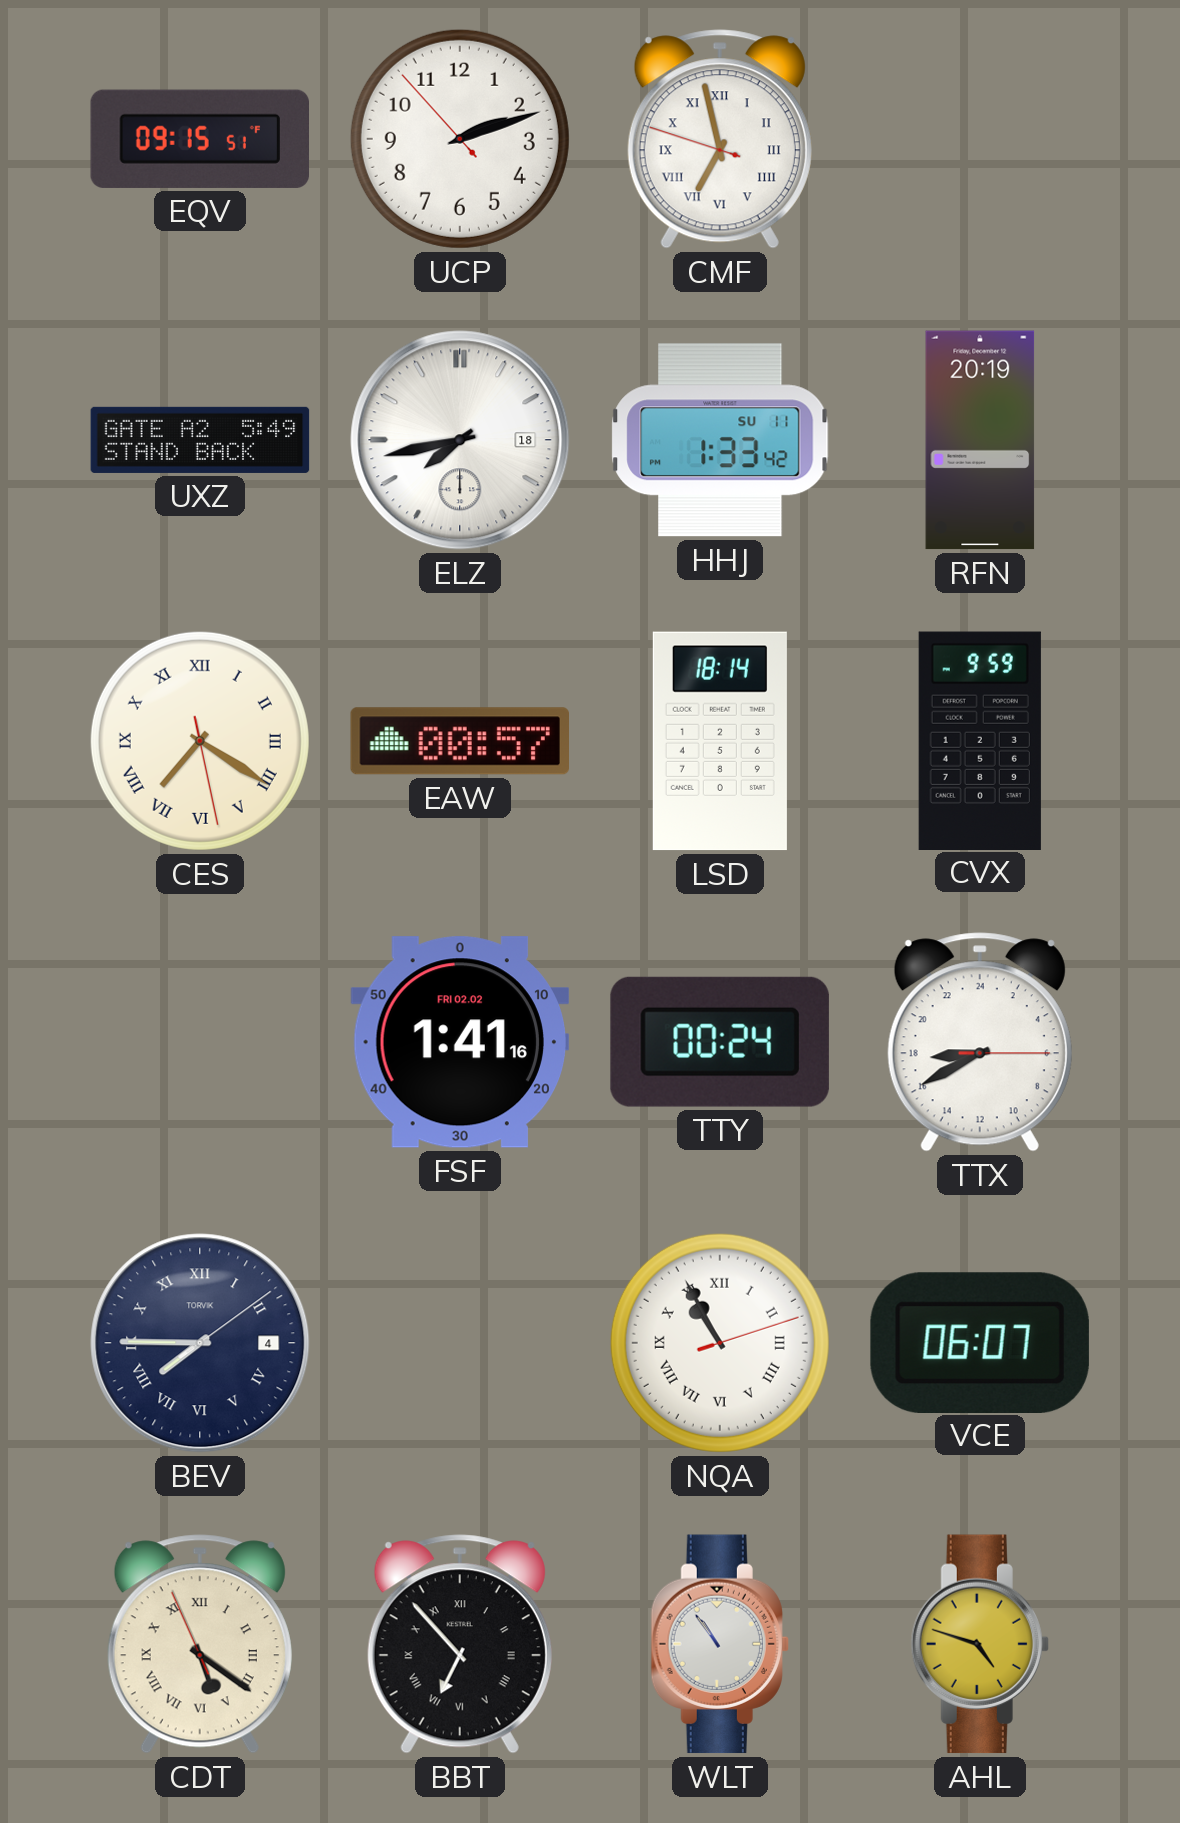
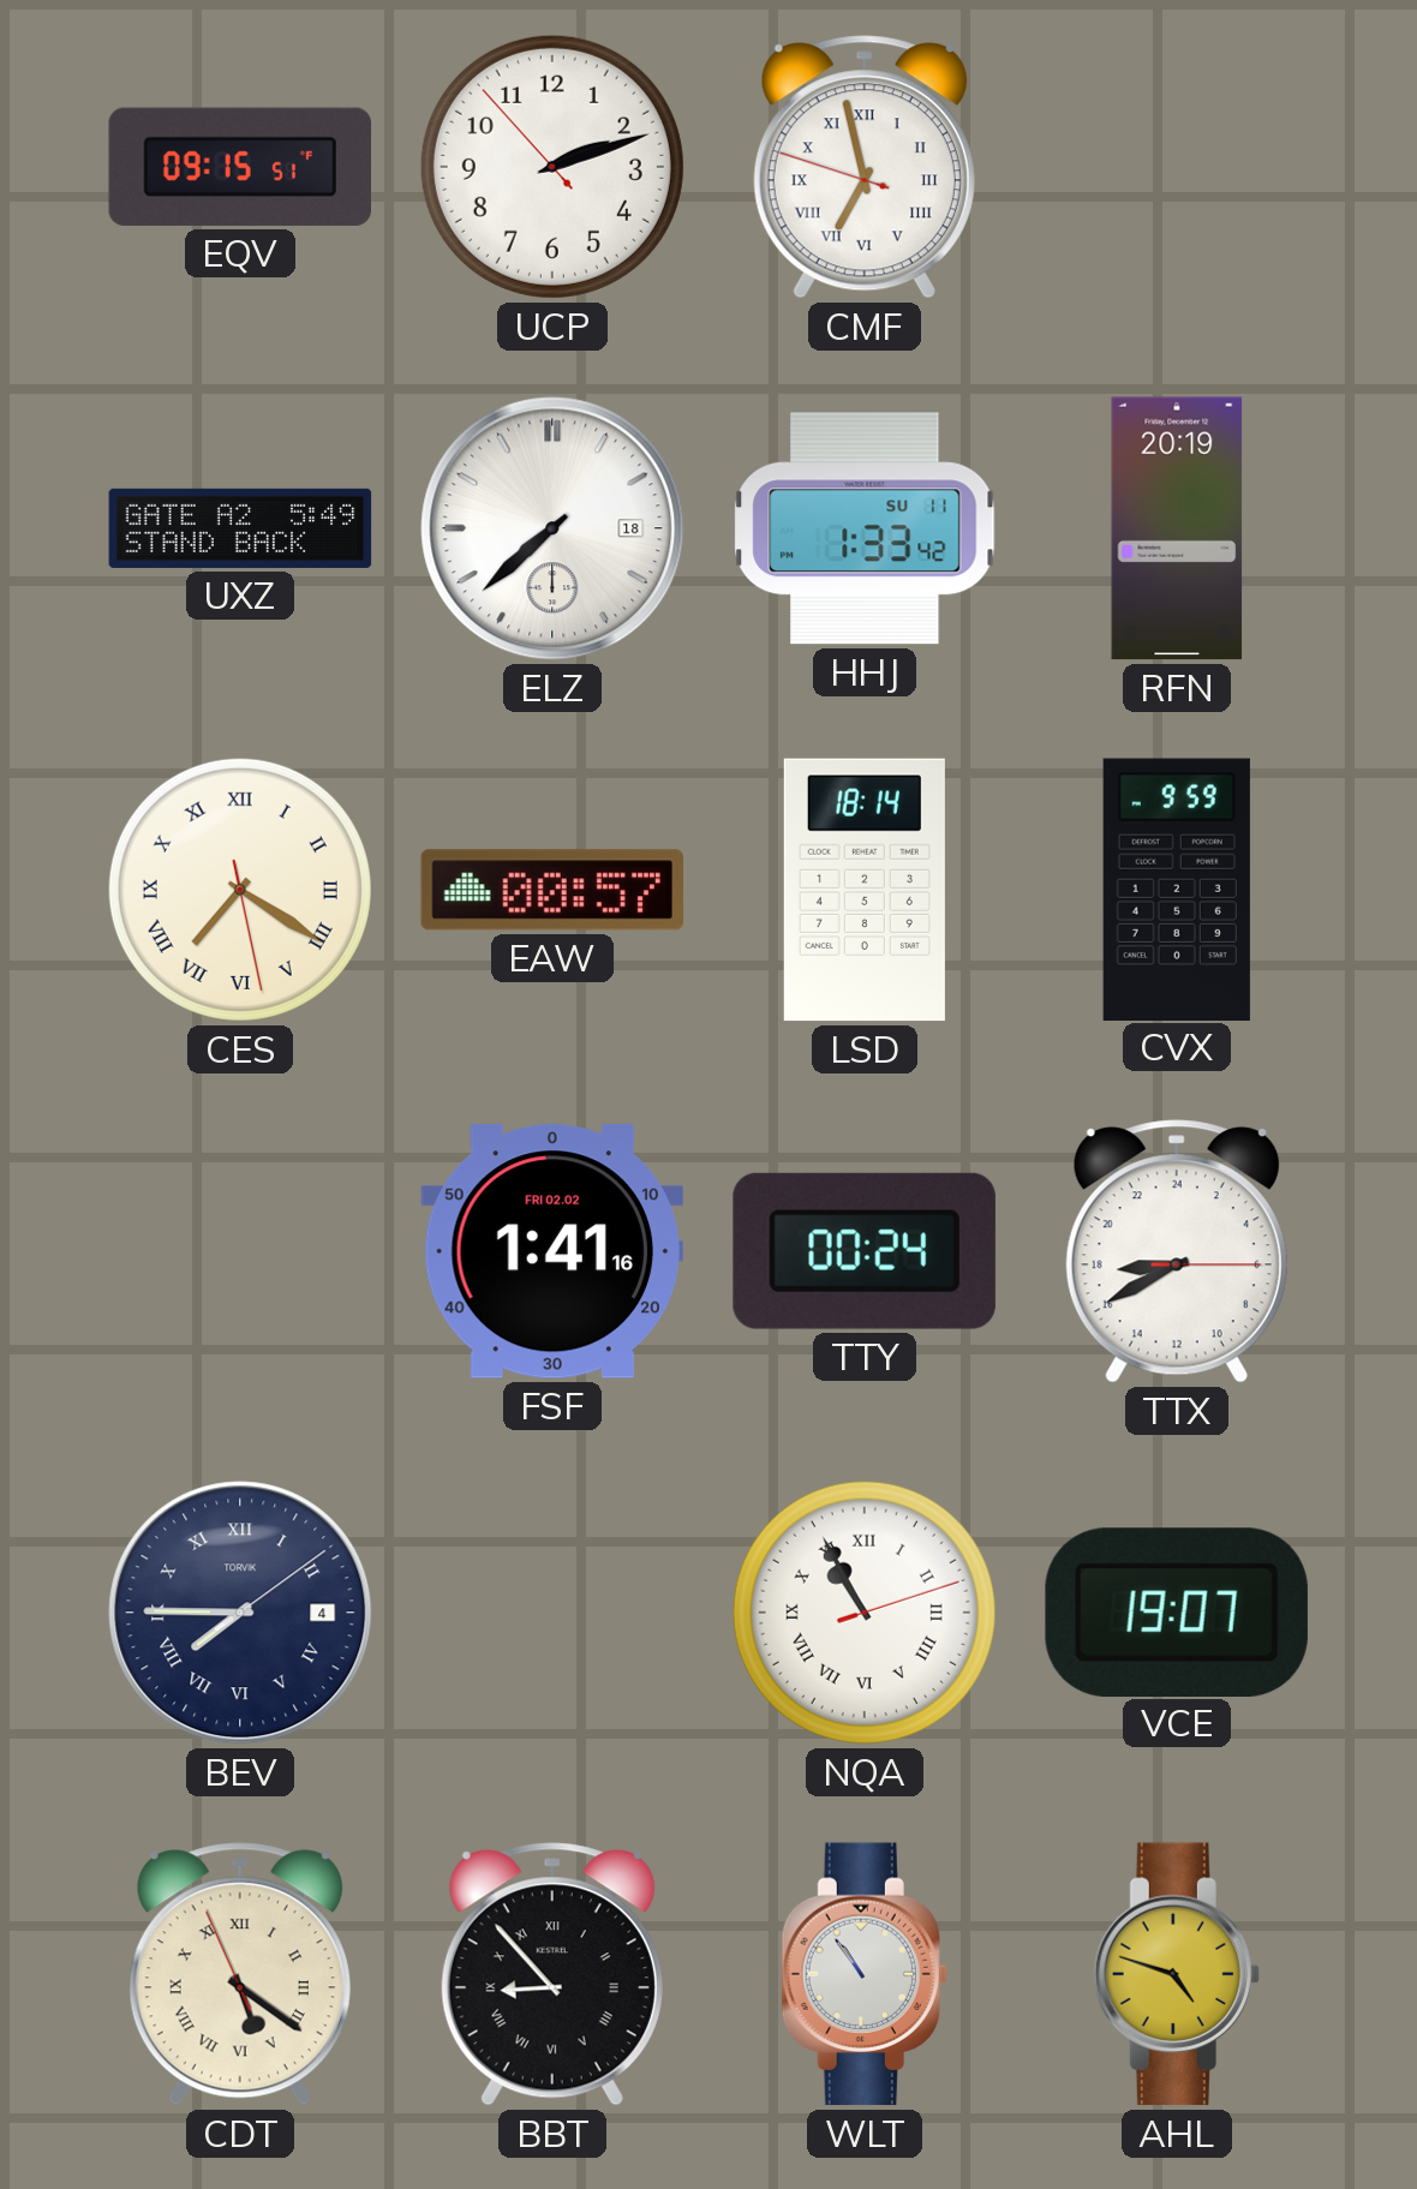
ELZ: 7:43 -> 7:38
VCE: 06:07 -> 19:07
BBT: 6:53 -> 8:53
